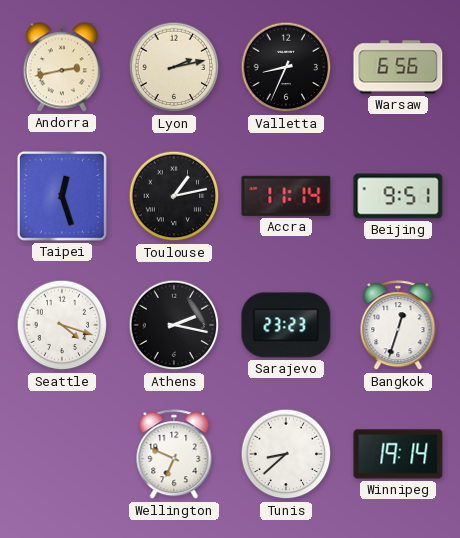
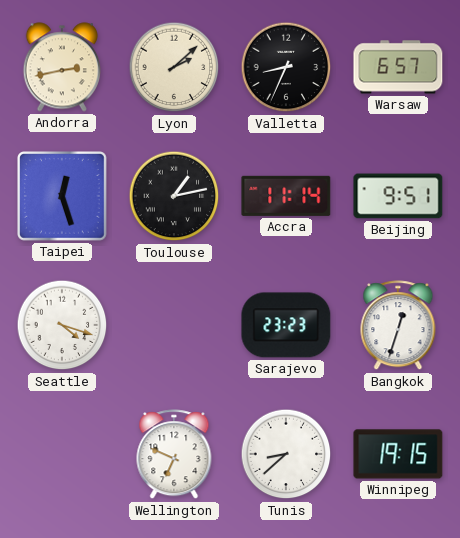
Lyon: 2:13 -> 2:08
Warsaw: 6:56 -> 6:57
Athens: 2:17 -> none
Winnipeg: 19:14 -> 19:15
